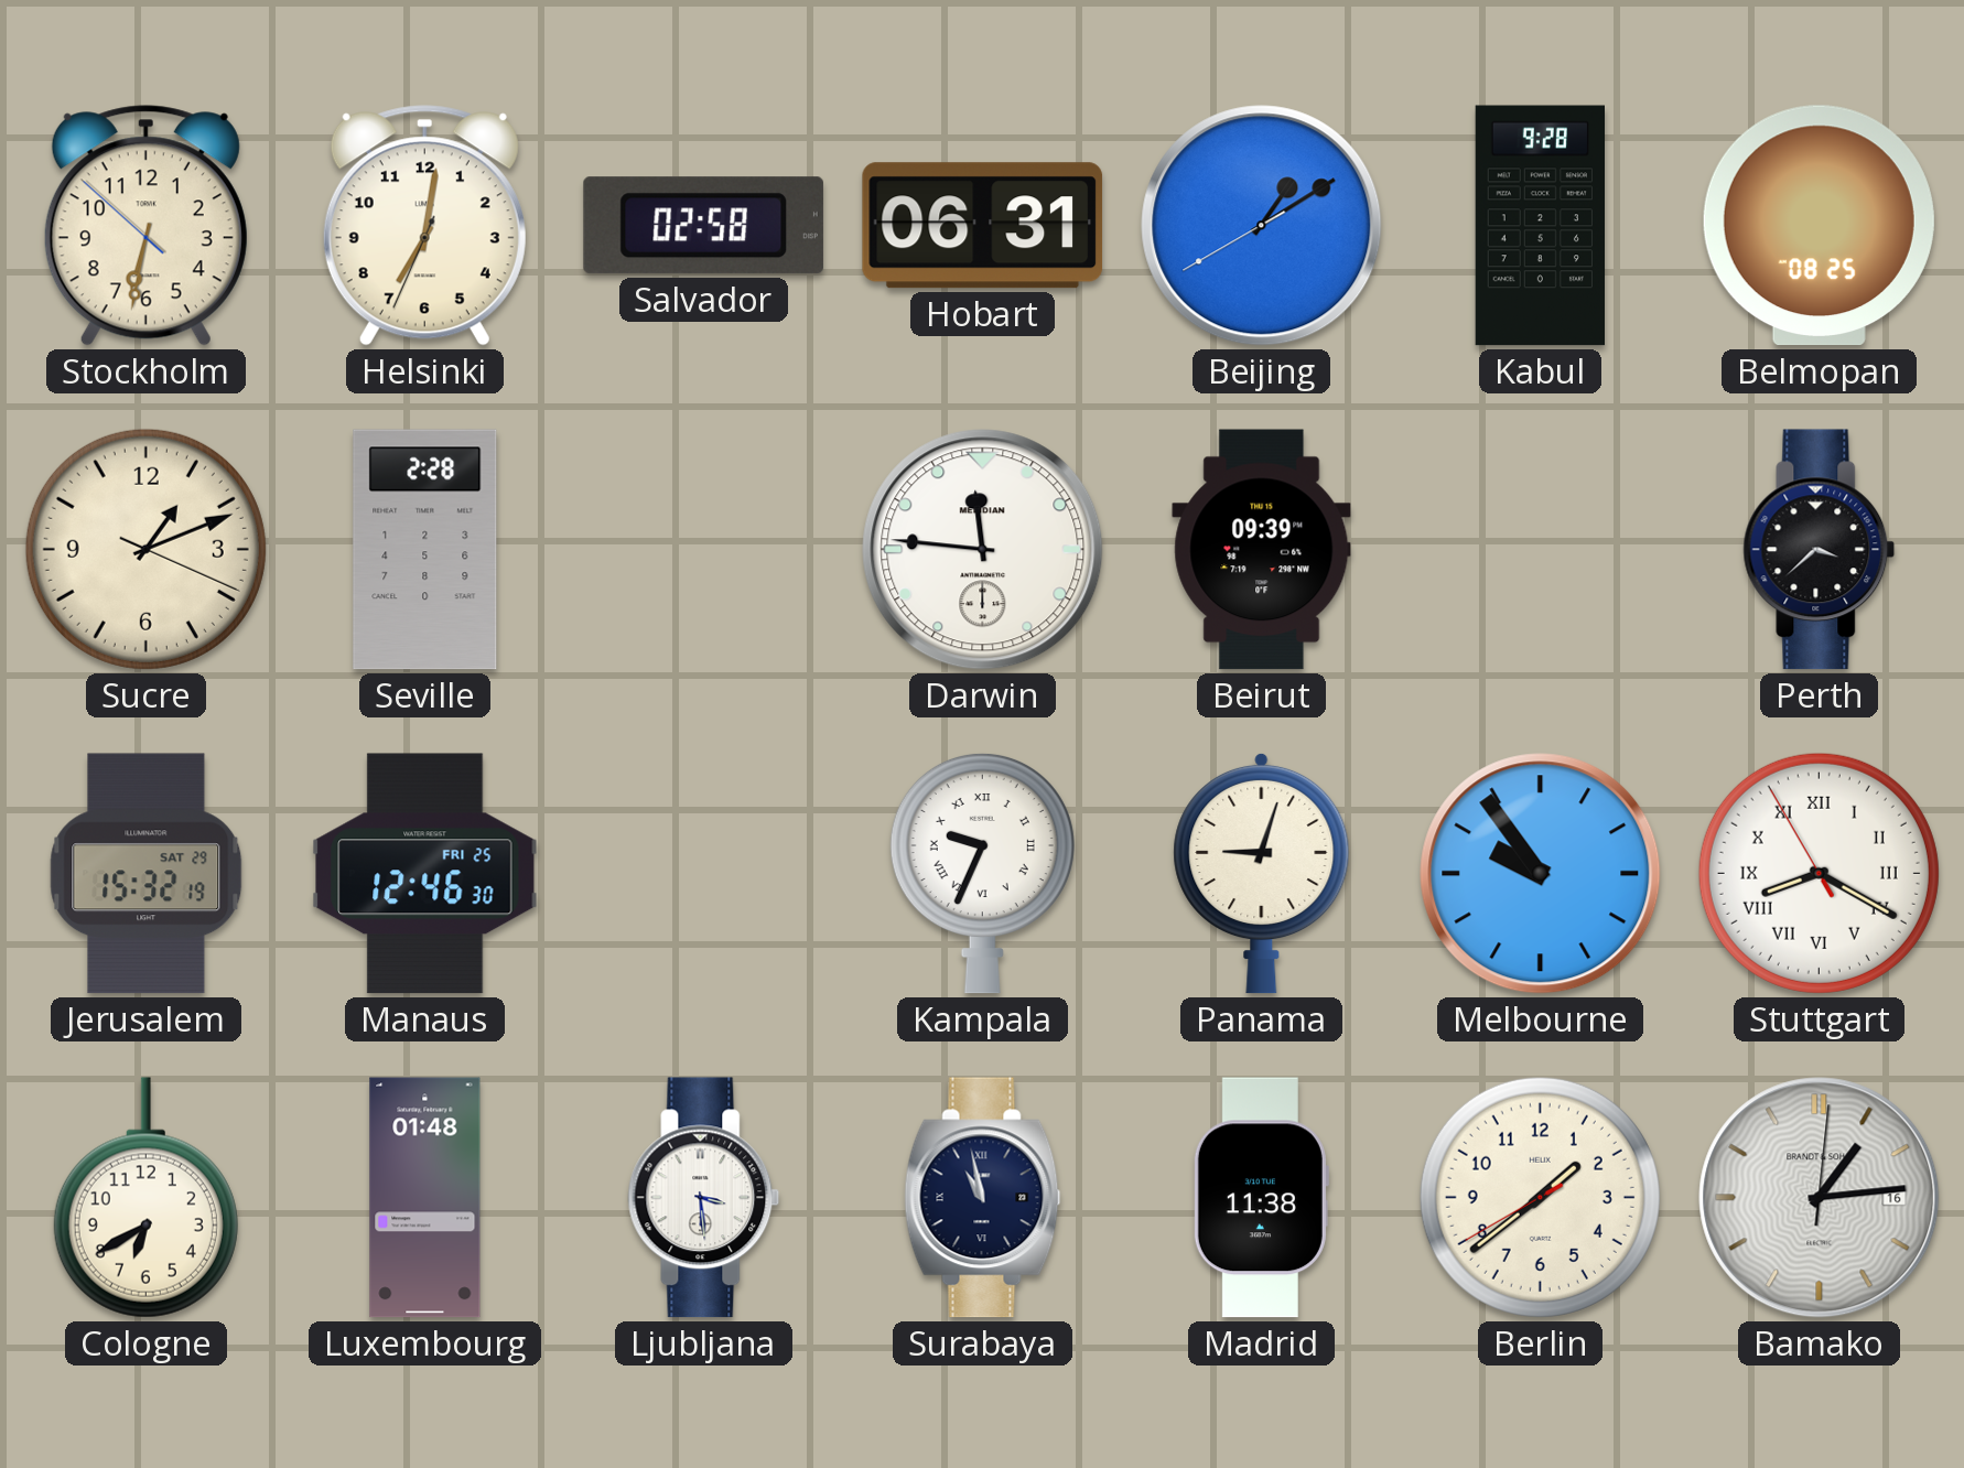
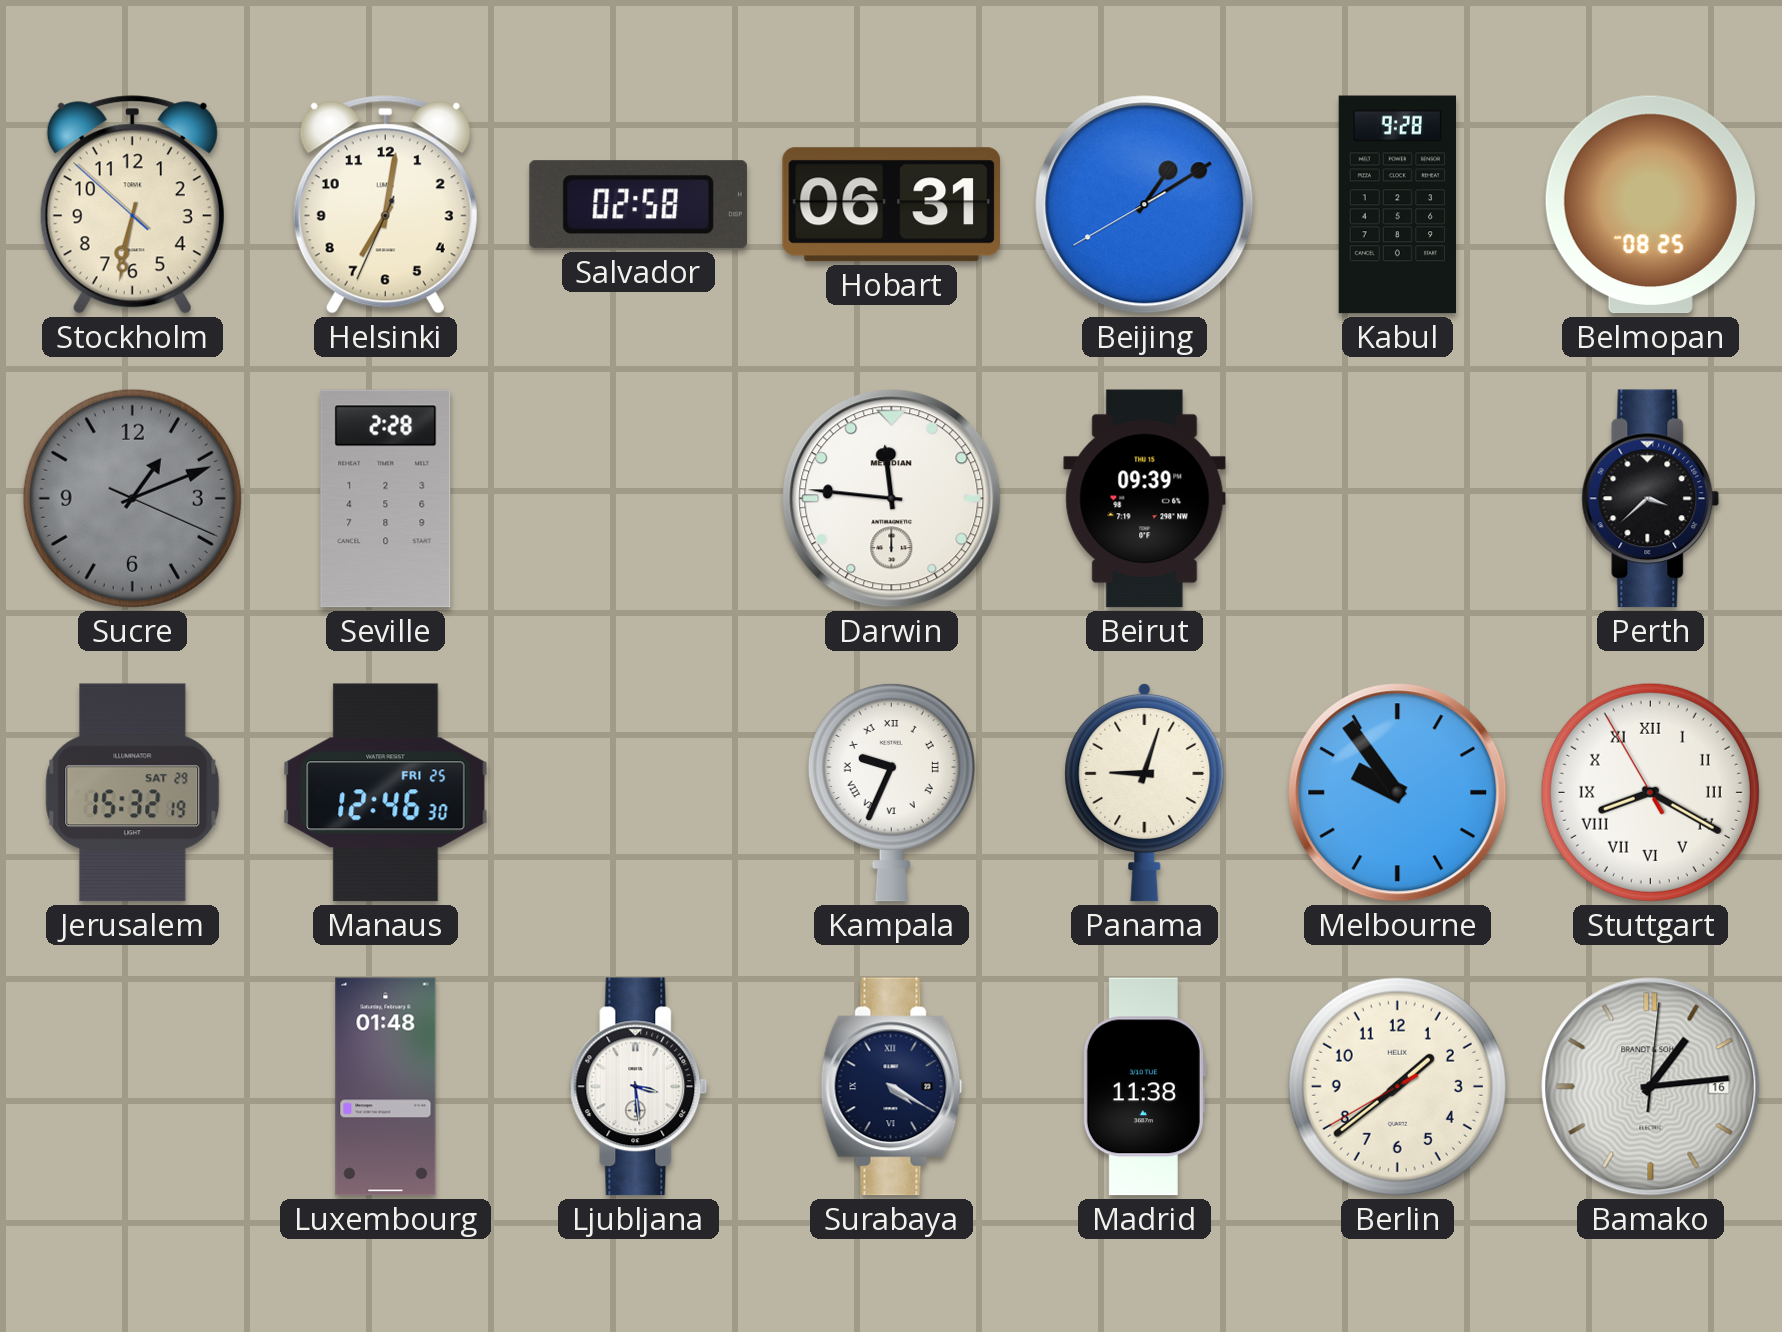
Sucre dial: cream -> grey
Cologne: 6:40 -> none
Surabaya: 10:58 -> 4:20
